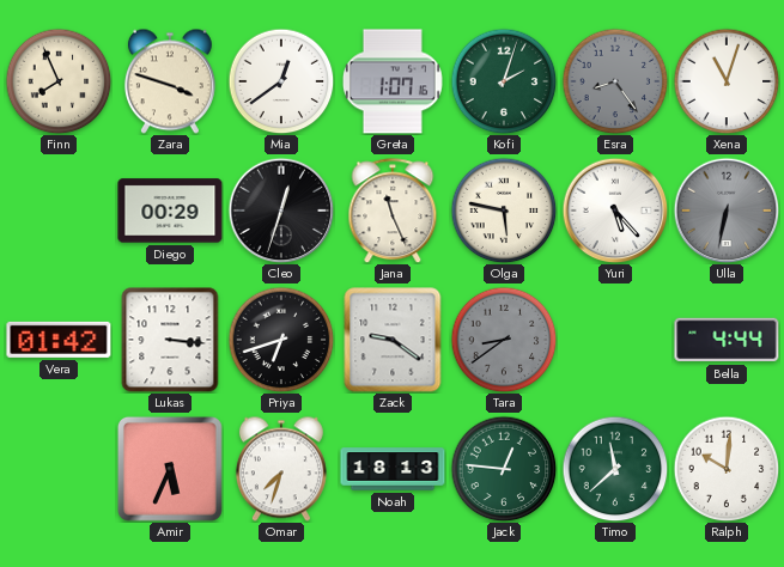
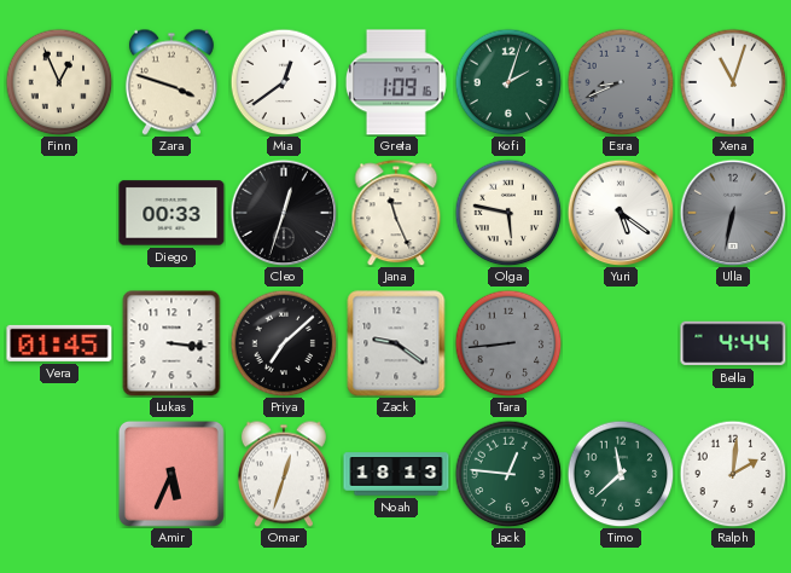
Finn: 7:56 -> 12:56
Greta: 1:07 -> 1:09
Esra: 8:24 -> 8:41
Diego: 00:29 -> 00:33
Yuri: 5:23 -> 5:21
Vera: 01:42 -> 01:45
Priya: 6:42 -> 7:08
Tara: 8:39 -> 8:44
Omar: 7:33 -> 12:33
Ralph: 10:01 -> 2:01
